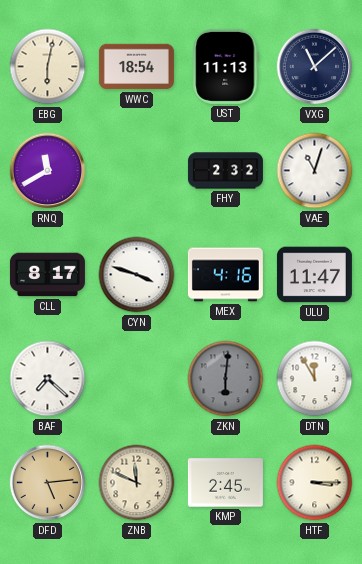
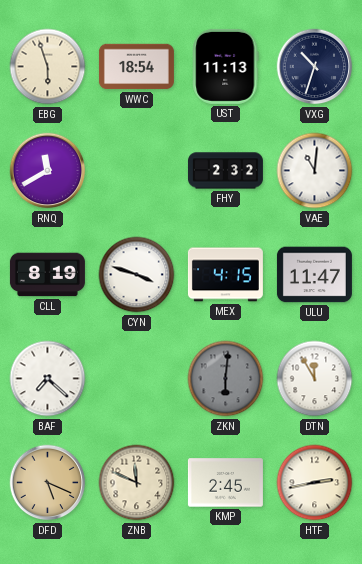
EBG: 6:02 -> 5:57
VXG: 11:08 -> 10:33
VAE: 11:03 -> 11:01
CLL: 8:17 -> 8:19
MEX: 4:16 -> 4:15
DFD: 5:14 -> 5:19
HTF: 3:15 -> 2:43
